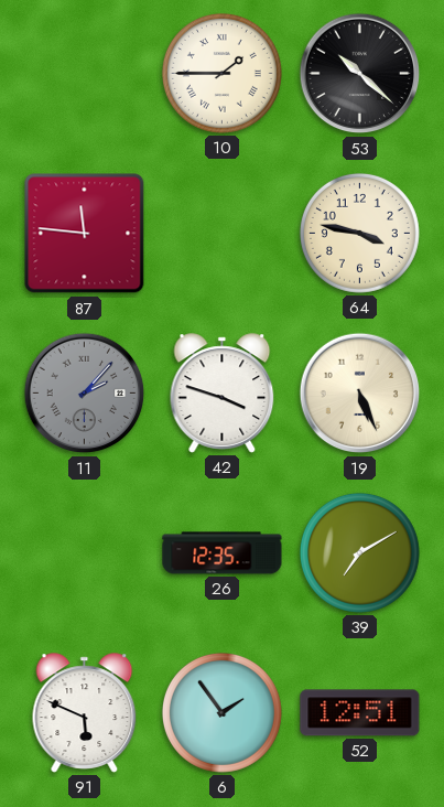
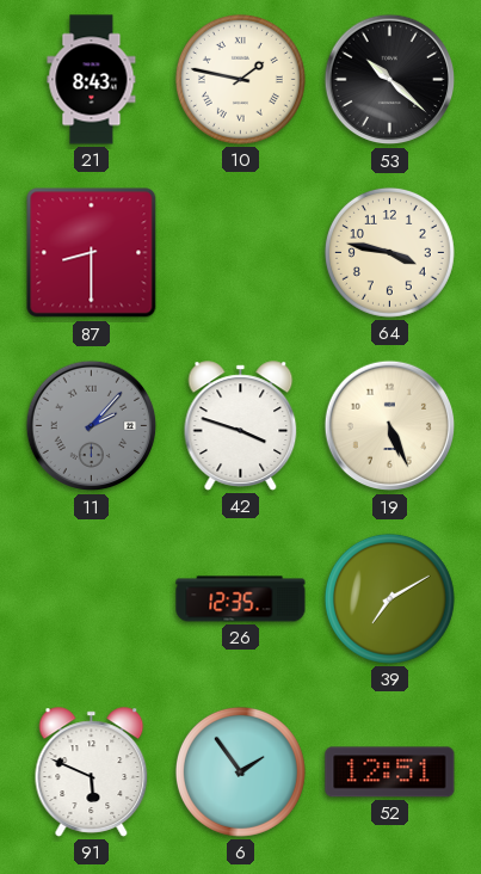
21: none -> 8:43
10: 1:45 -> 1:47
87: 11:46 -> 8:30
